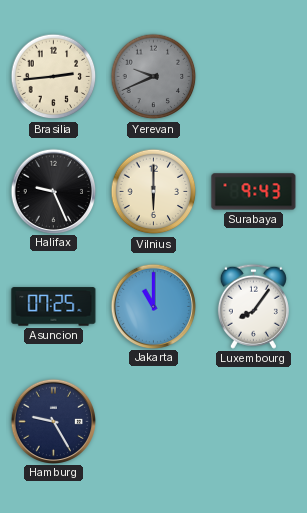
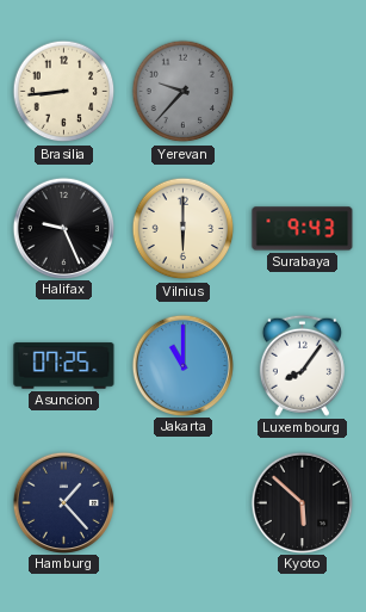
Brasilia: 2:44 -> 8:44
Yerevan: 9:41 -> 9:37
Hamburg: 9:25 -> 1:23
Kyoto: none -> 5:52
